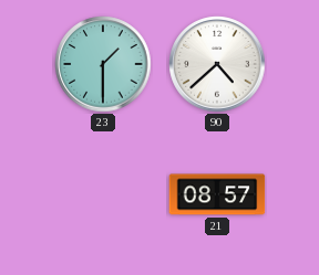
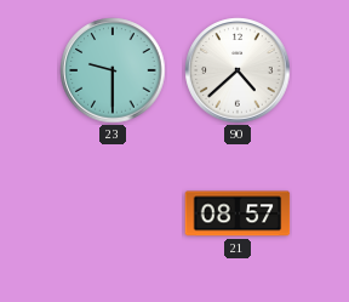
23: 1:30 -> 9:30
